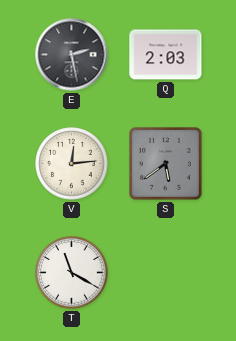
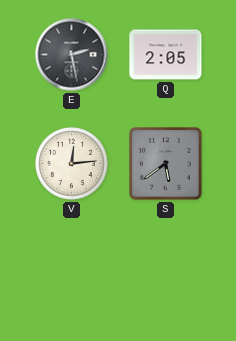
Q: 2:03 -> 2:05
T: 11:20 -> none
